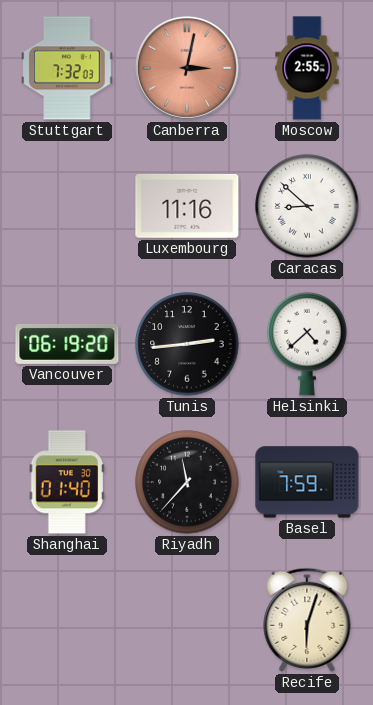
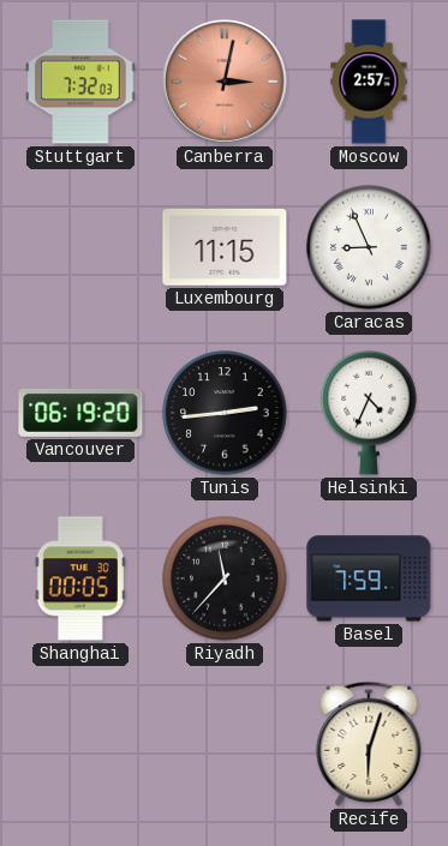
Moscow: 2:55 -> 2:57
Luxembourg: 11:16 -> 11:15
Caracas: 8:52 -> 8:56
Helsinki: 4:38 -> 4:34
Shanghai: 01:40 -> 00:05
